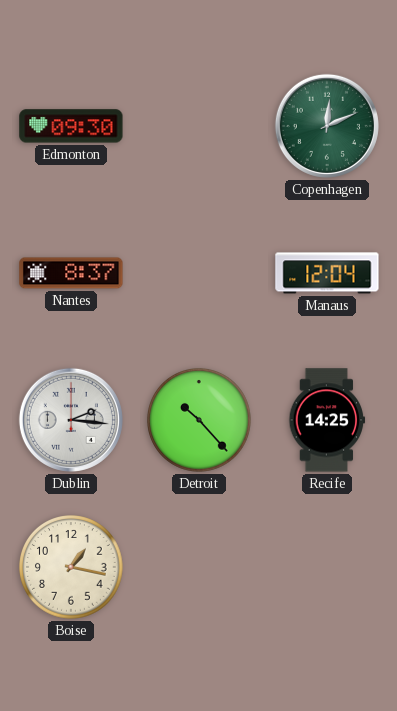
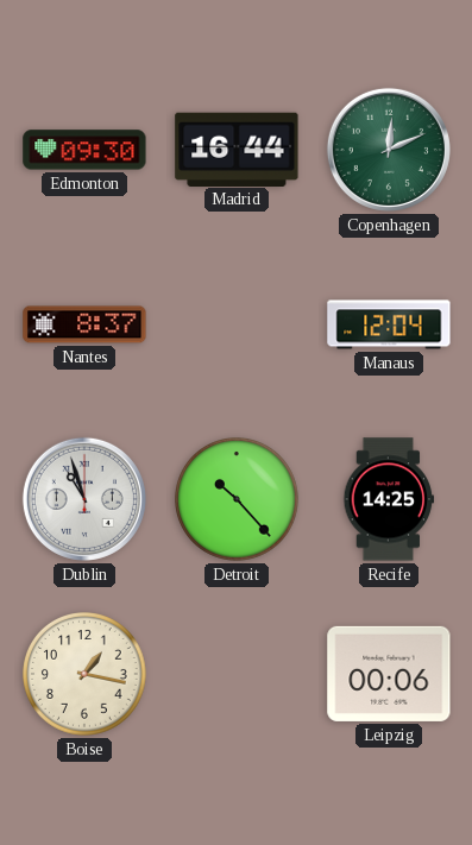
Madrid: none -> 16:44
Dublin: 2:16 -> 10:57
Leipzig: none -> 00:06
